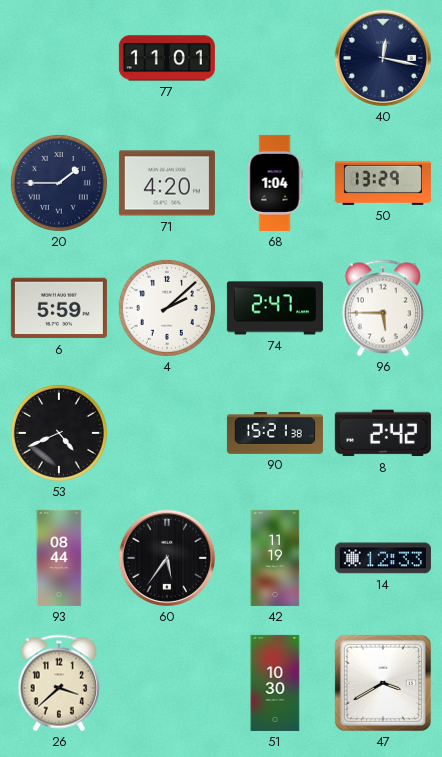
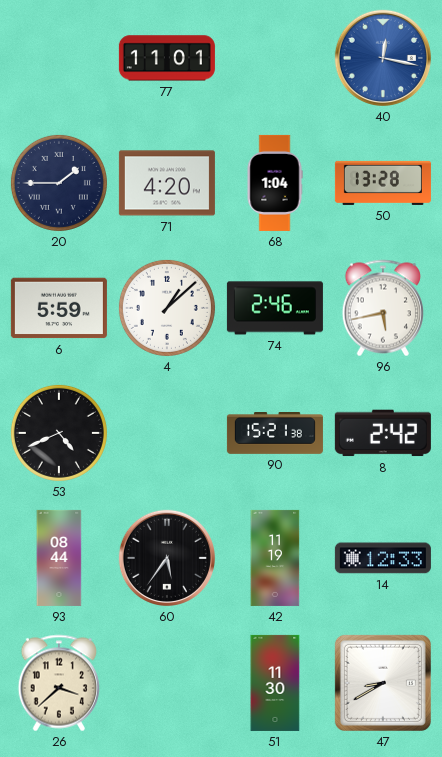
40 dial: navy -> blue
50: 13:29 -> 13:28
4: 2:08 -> 1:08
74: 2:47 -> 2:46
96: 5:45 -> 5:43
51: 10:30 -> 11:30
47: 3:40 -> 8:40
